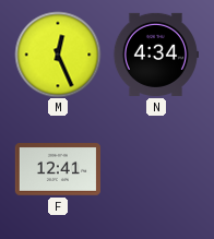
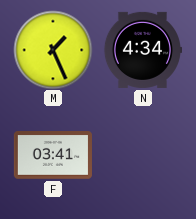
M: 12:26 -> 1:26
F: 12:41 -> 03:41
